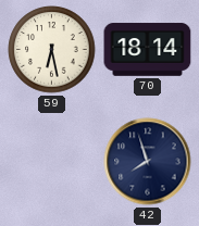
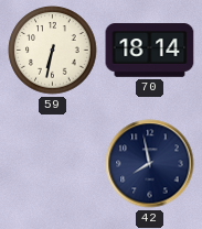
59: 6:28 -> 6:32
42: 7:57 -> 7:58
